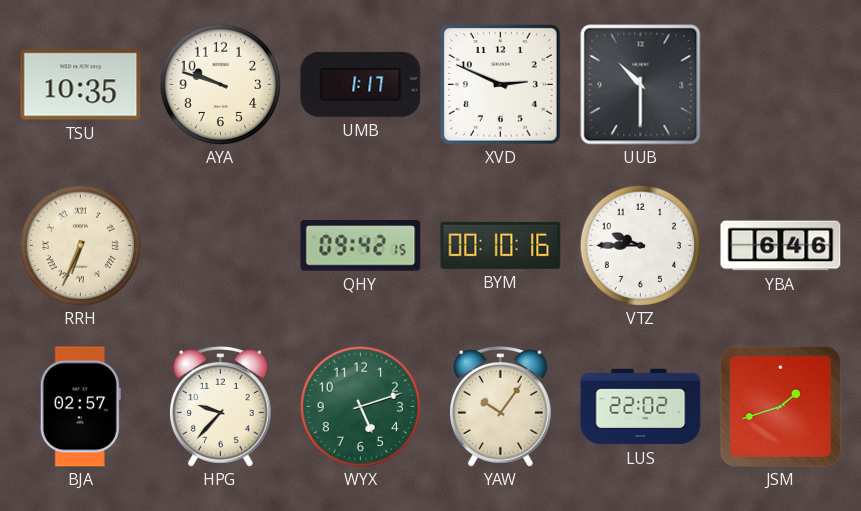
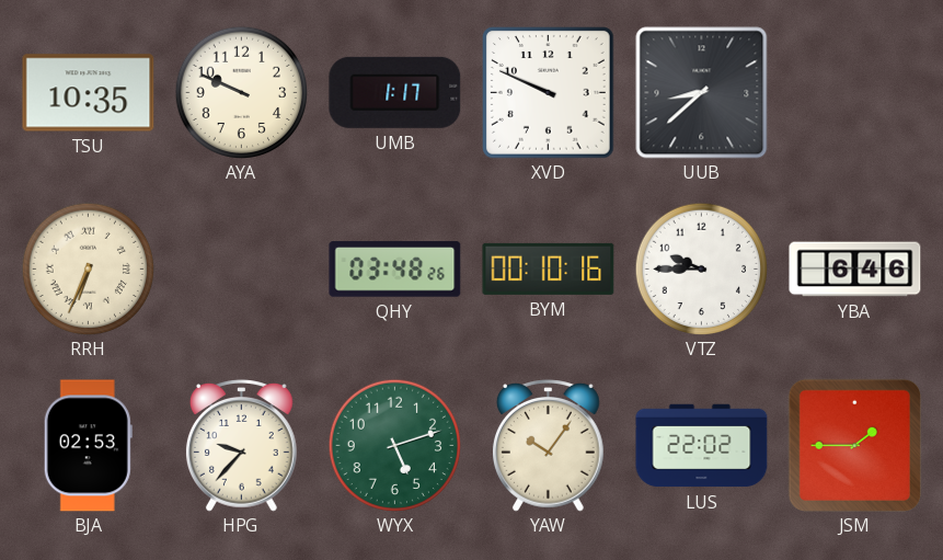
AYA: 9:48 -> 9:49
XVD: 2:49 -> 9:49
UUB: 10:30 -> 8:38
QHY: 09:42 -> 03:48
BJA: 02:57 -> 02:53
JSM: 1:42 -> 1:45
